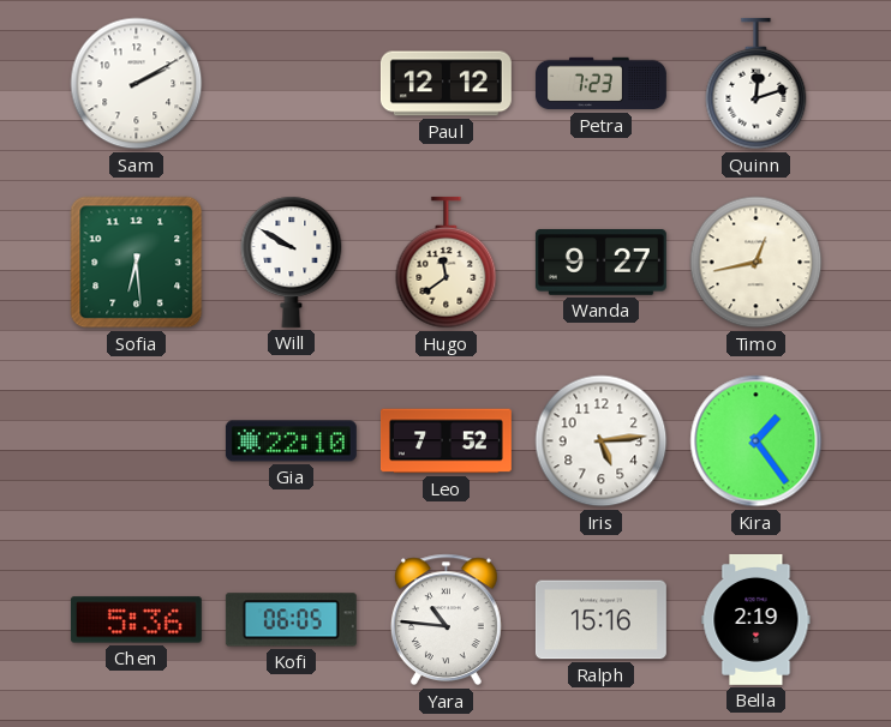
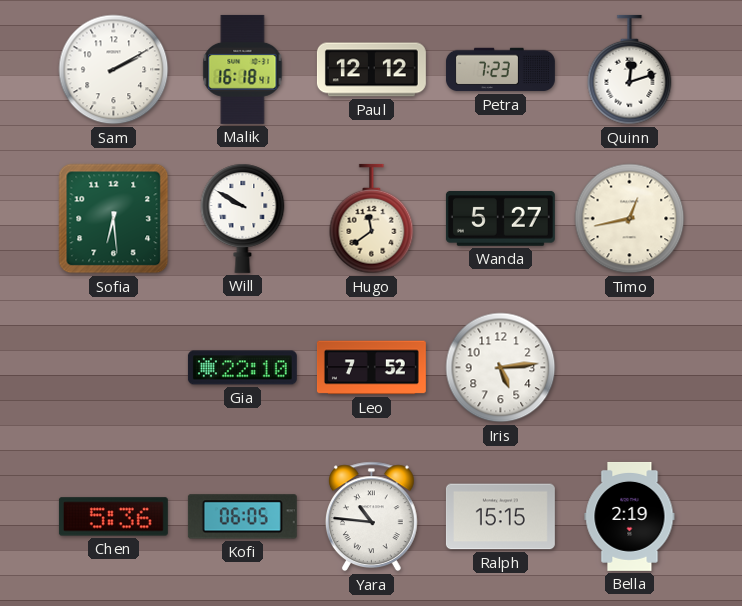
Malik: none -> 16:18
Wanda: 9:27 -> 5:27
Kira: 1:24 -> none
Ralph: 15:16 -> 15:15
